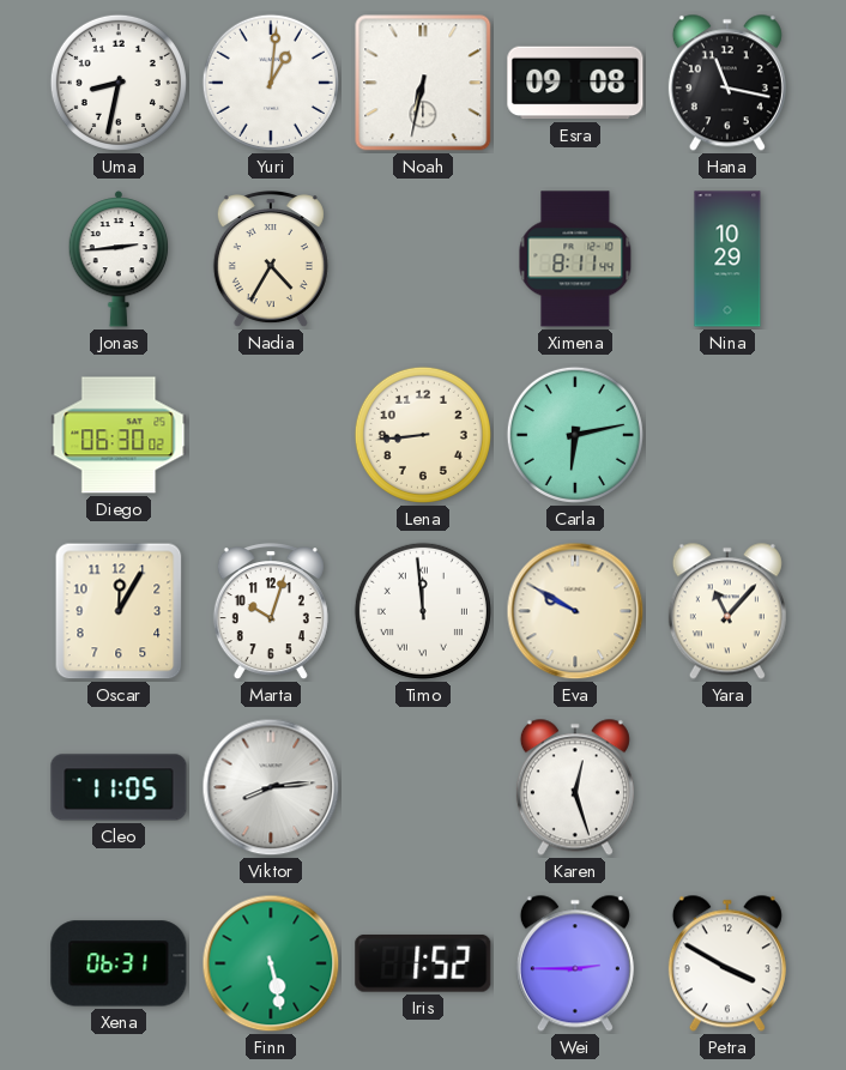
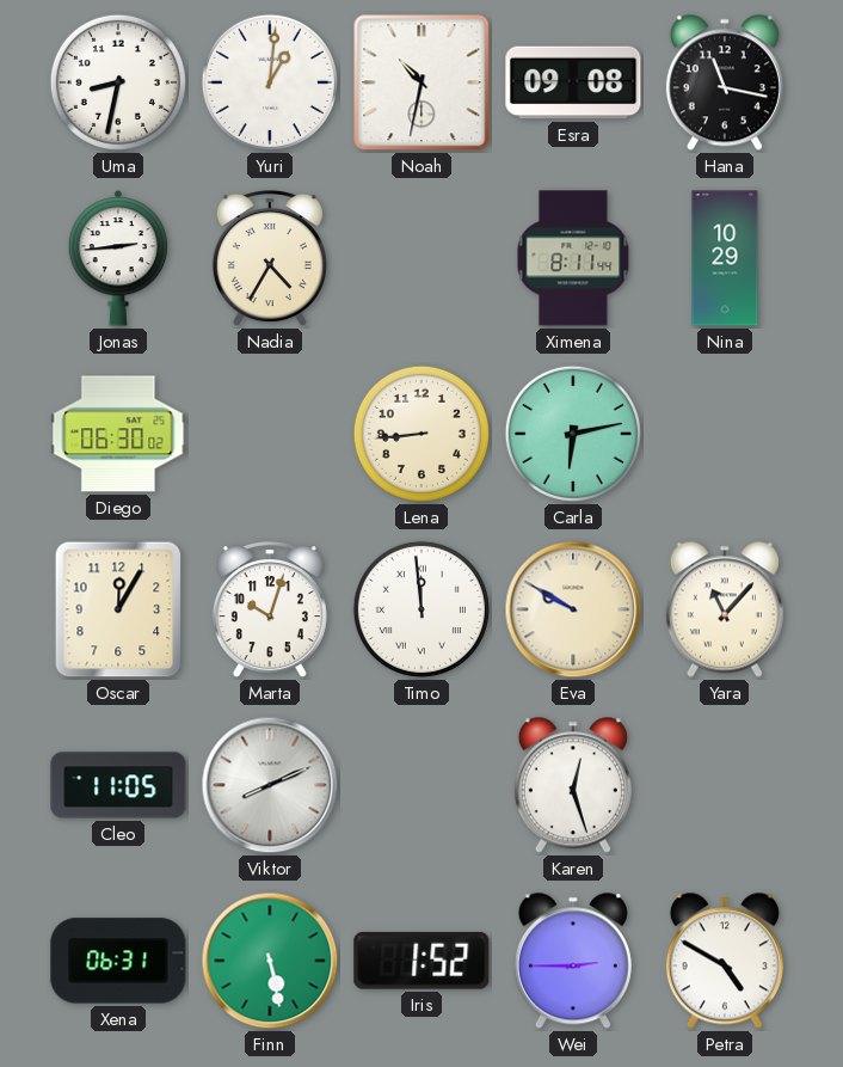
Noah: 6:32 -> 10:32
Viktor: 8:14 -> 8:11
Petra: 3:50 -> 4:50
